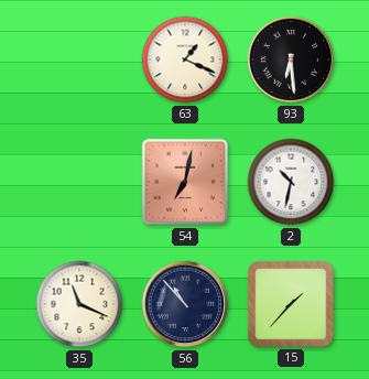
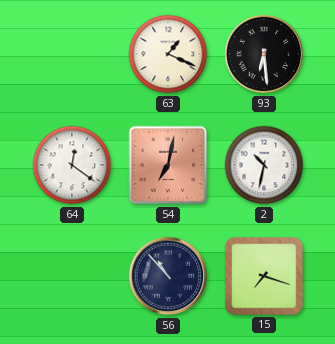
64: none -> 12:21
35: 11:19 -> none
15: 1:37 -> 7:18
